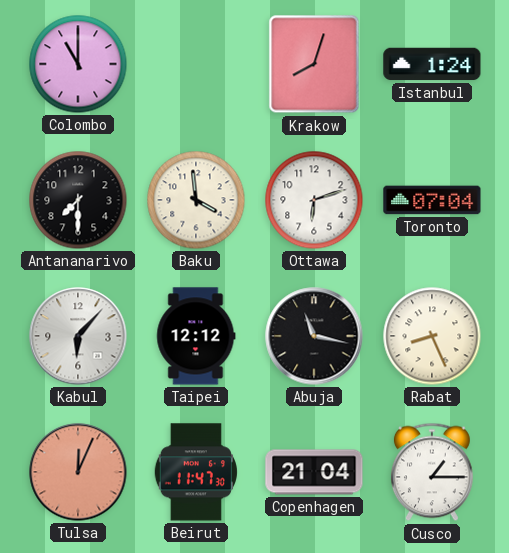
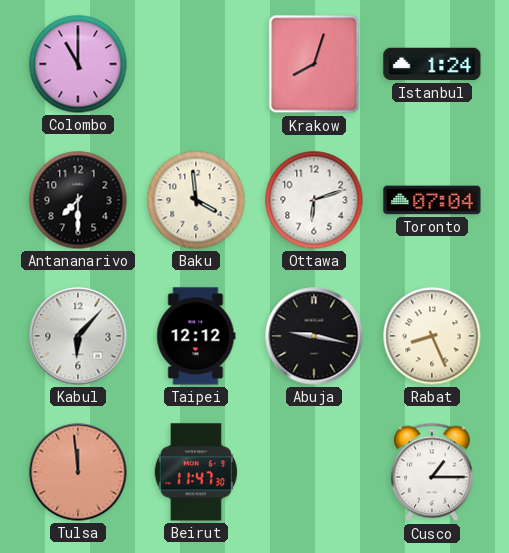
Abuja: 11:17 -> 9:17
Tulsa: 12:04 -> 11:59
Copenhagen: 21:04 -> none
